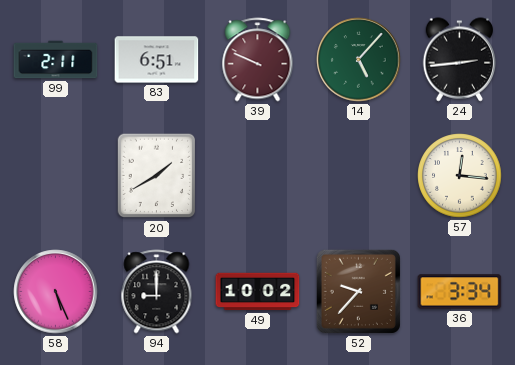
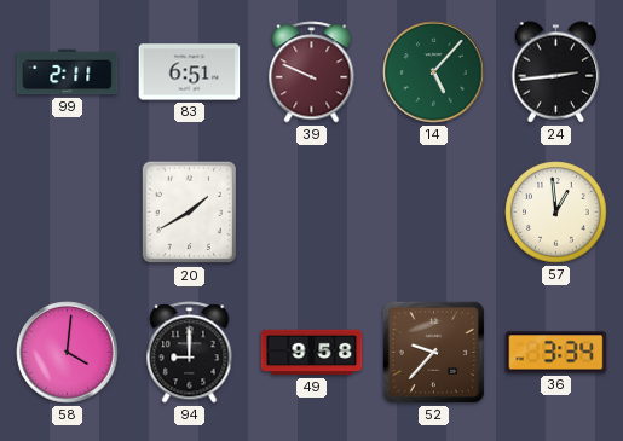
57: 12:16 -> 12:59
58: 5:26 -> 4:01
49: 10:02 -> 9:58
